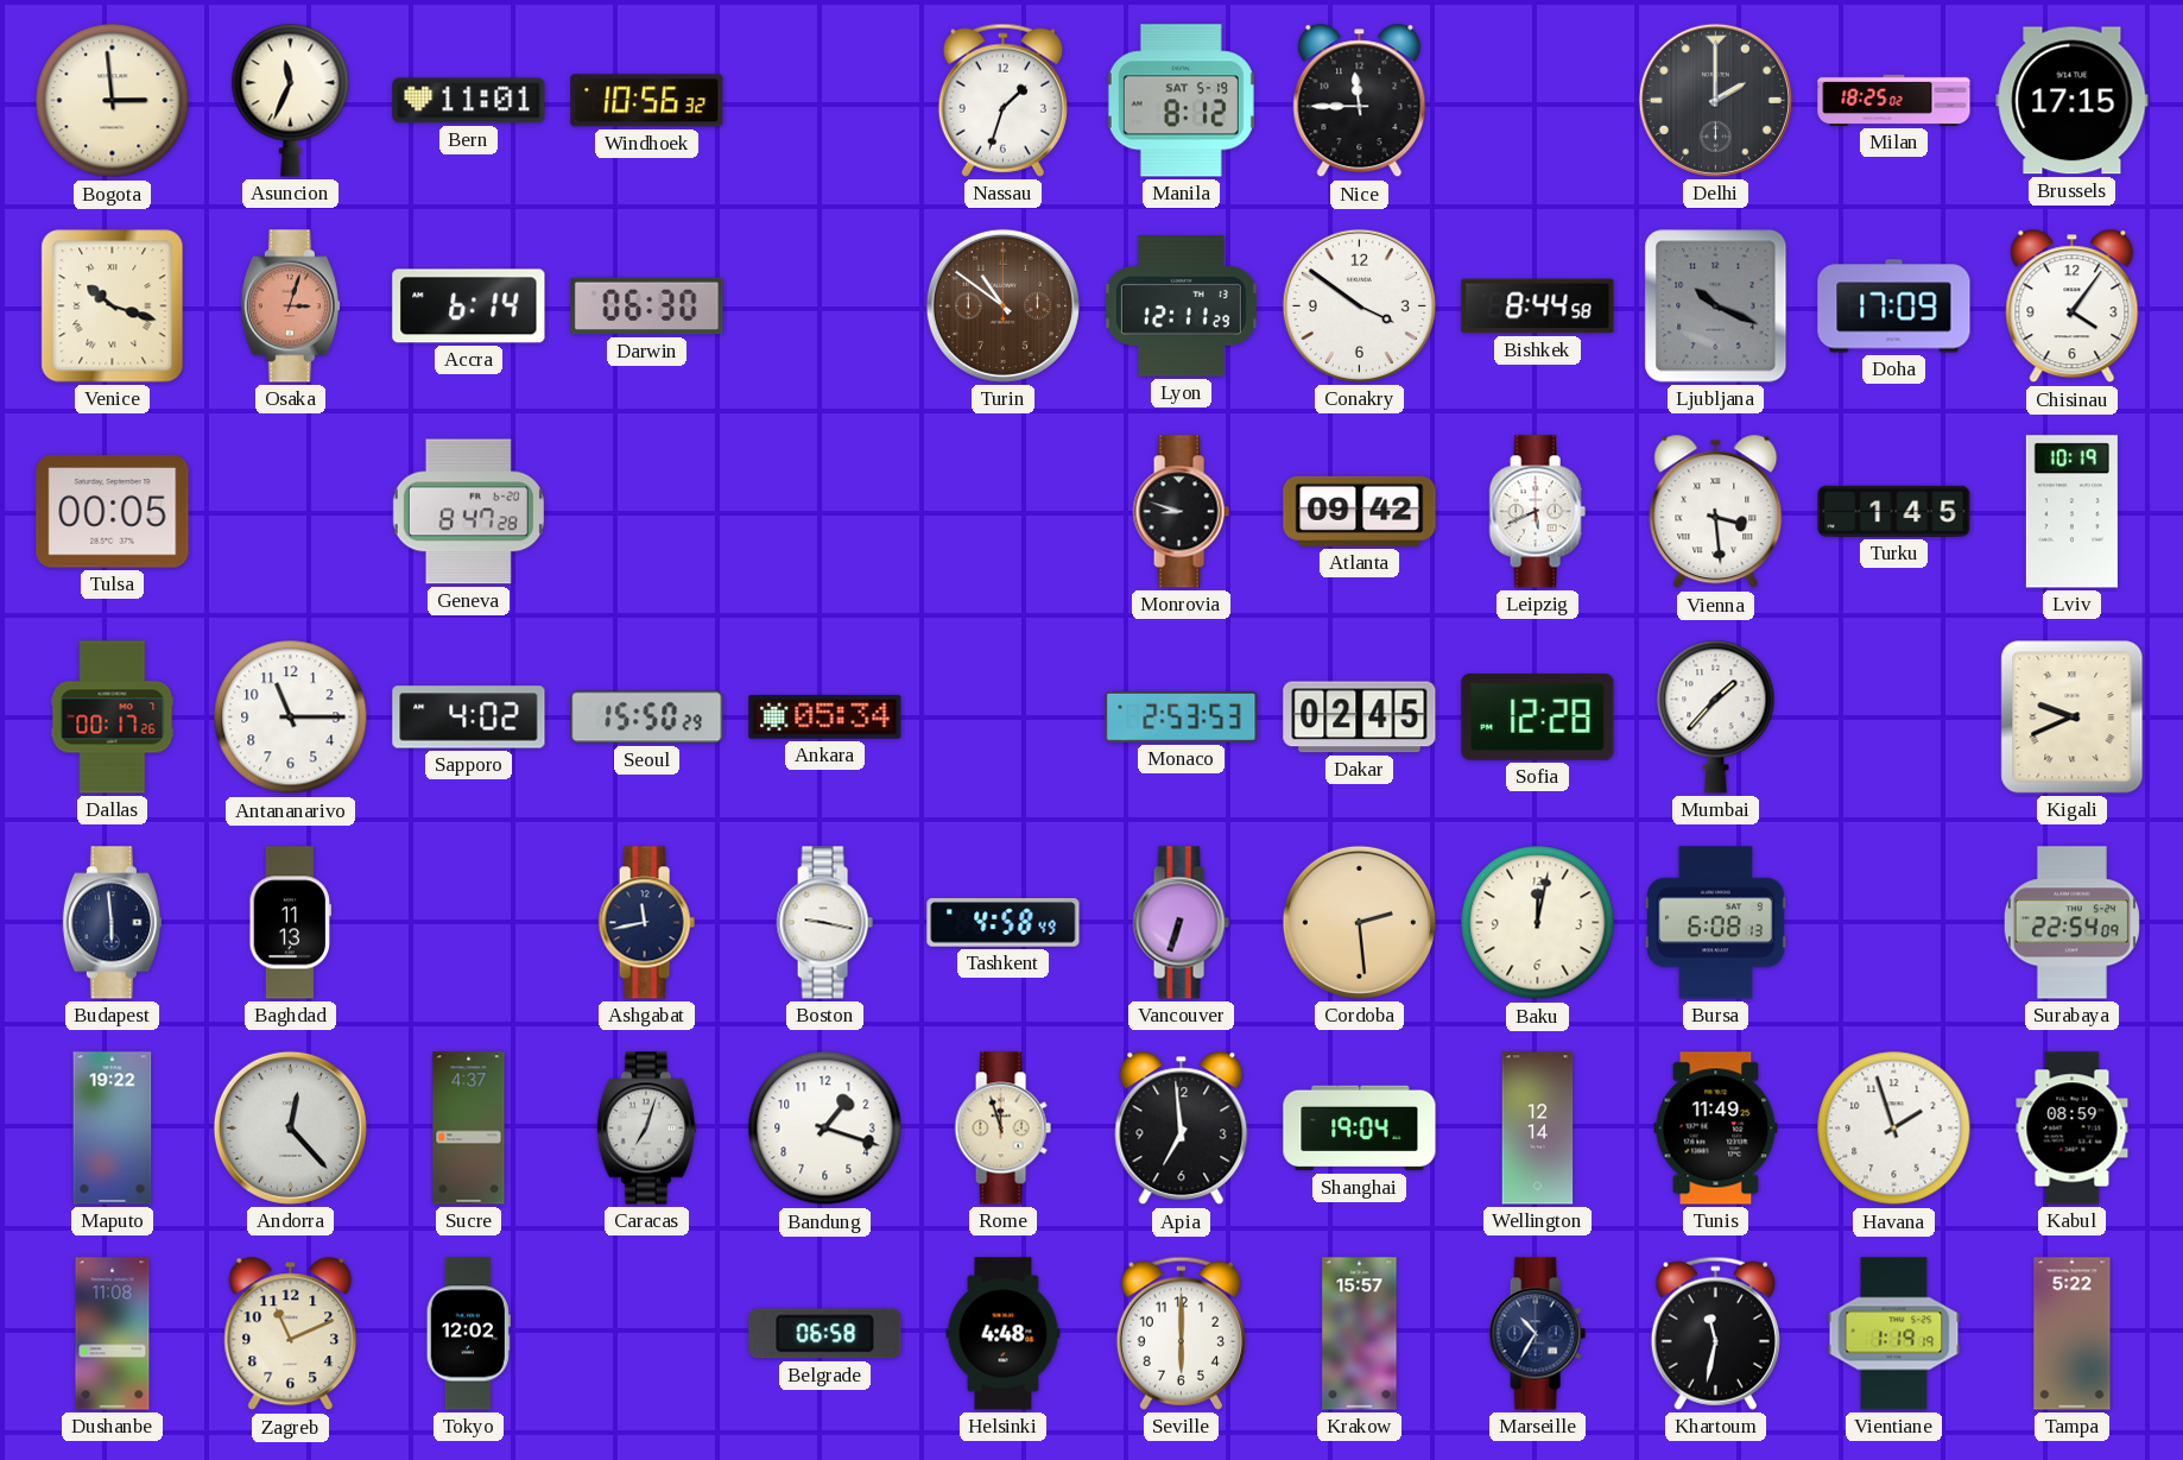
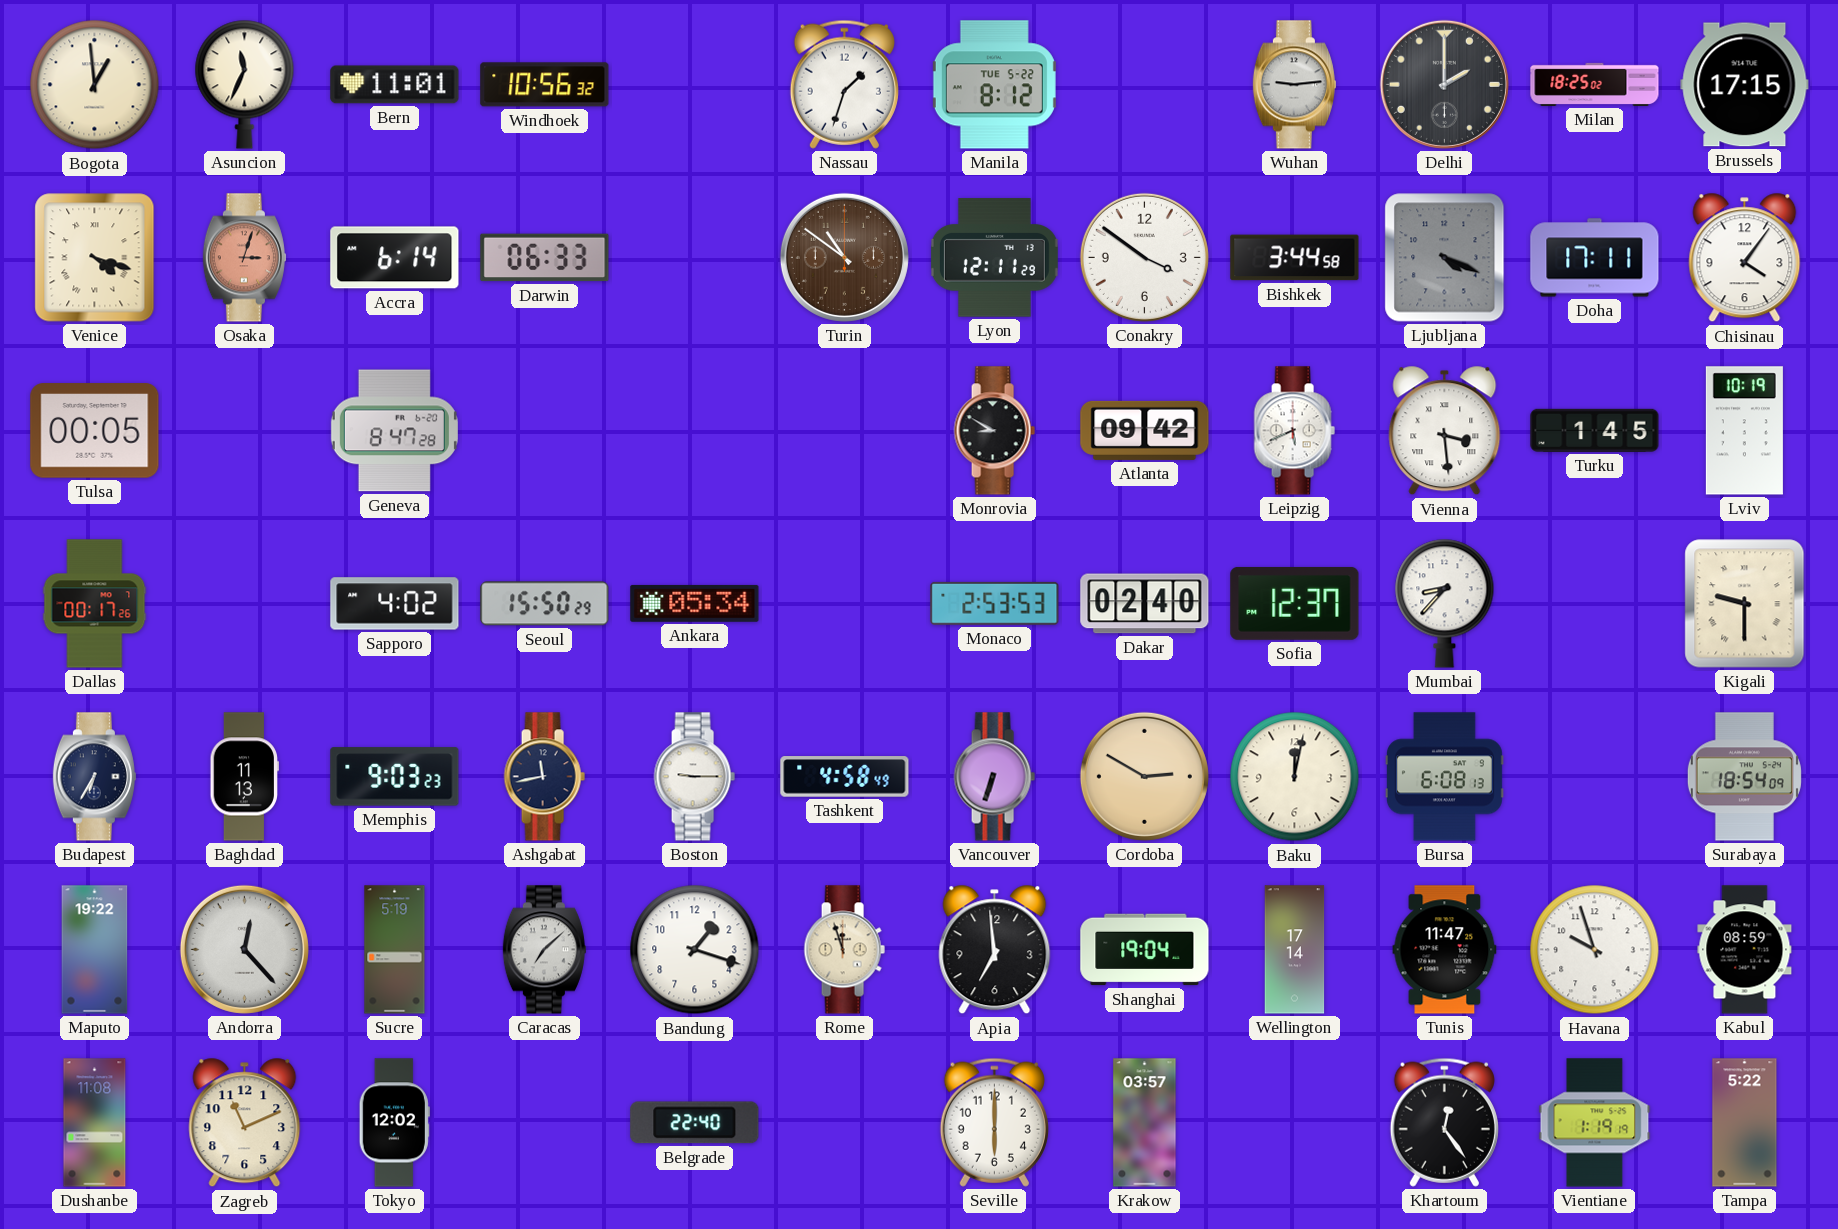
Bogota: 2:59 -> 12:59
Manila date: SAT 5-19 -> TUE 5-22
Nice: 11:45 -> none
Wuhan: none -> 9:14
Venice: 10:18 -> 4:18
Darwin: 06:30 -> 06:33
Bishkek: 8:44 -> 3:44
Ljubljana: 10:19 -> 4:19
Doha: 17:09 -> 17:11
Monrovia: 8:48 -> 8:50
Antananarivo: 11:15 -> none
Dakar: 02:45 -> 02:40
Sofia: 12:28 -> 12:37
Mumbai: 1:37 -> 8:37
Kigali: 9:41 -> 9:30
Budapest: 5:59 -> 6:35
Memphis: none -> 9:03
Boston: 9:17 -> 9:15
Cordoba: 2:29 -> 2:50
Surabaya: 22:54 -> 18:54
Sucre: 4:37 -> 5:19
Caracas: 7:03 -> 7:08
Wellington: 12:14 -> 17:14
Tunis: 11:49 -> 11:47
Havana: 1:57 -> 9:57
Belgrade: 06:58 -> 22:40
Helsinki: 4:48 -> none
Krakow: 15:57 -> 03:57
Marseille: 10:35 -> none
Khartoum: 11:32 -> 12:24
